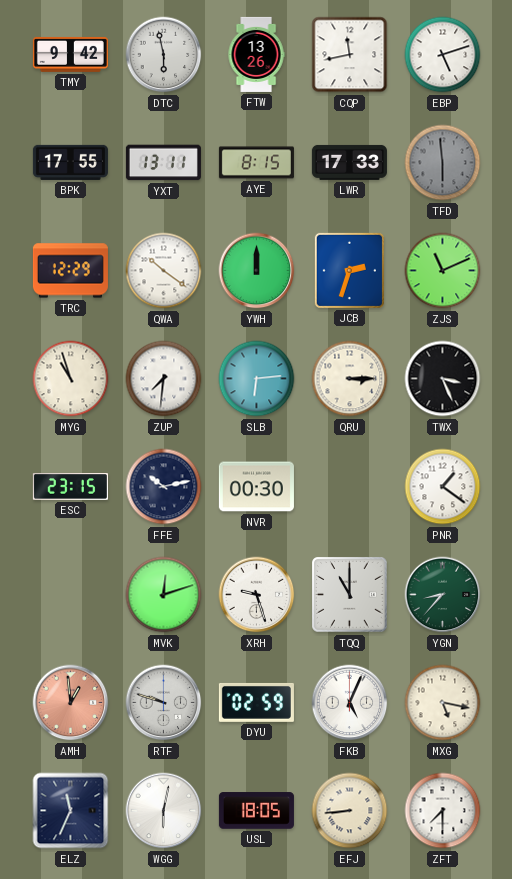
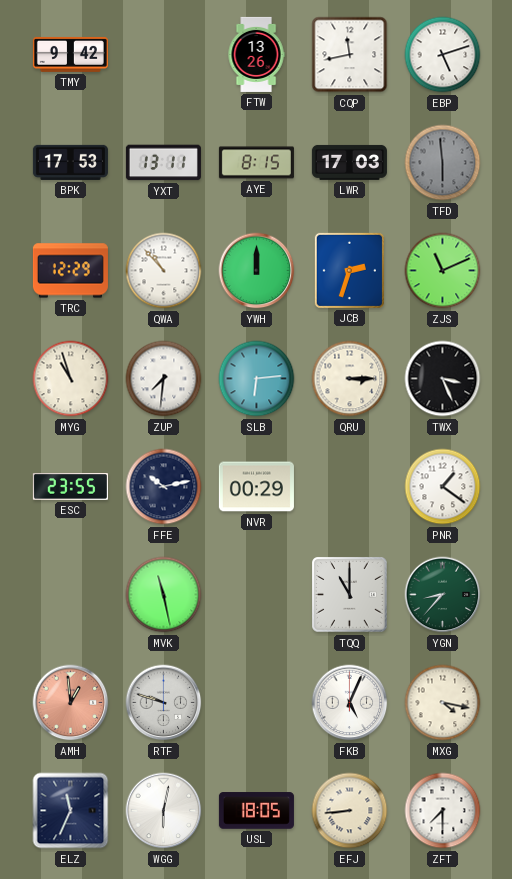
DTC: 5:58 -> none
BPK: 17:55 -> 17:53
LWR: 17:33 -> 17:03
QWA: 10:21 -> 10:53
ESC: 23:15 -> 23:55
NVR: 00:30 -> 00:29
MVK: 12:12 -> 11:28
XRH: 9:27 -> none
DYU: 02:59 -> none
MXG: 5:17 -> 4:17
